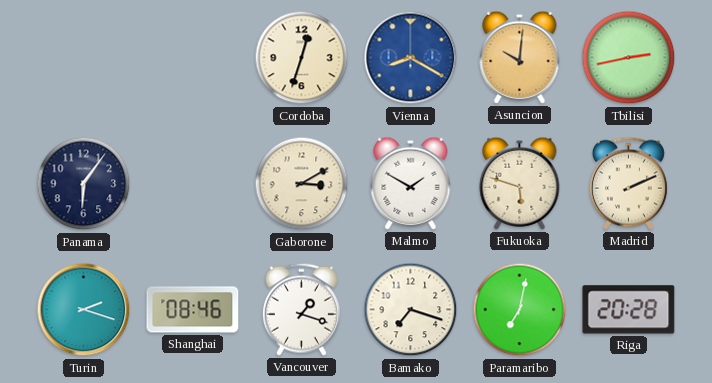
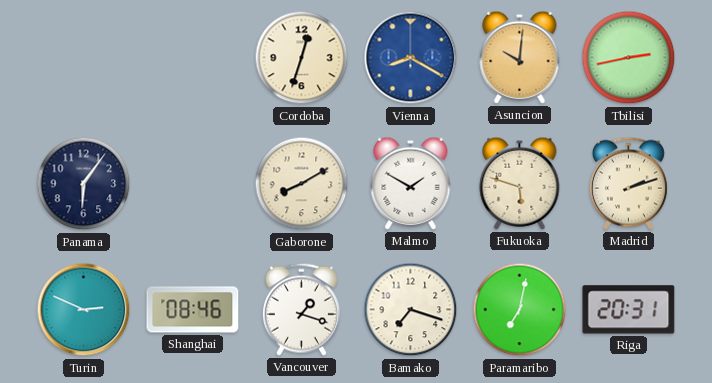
Gaborone: 3:10 -> 8:10
Madrid: 2:11 -> 2:12
Turin: 2:18 -> 2:49
Riga: 20:28 -> 20:31
